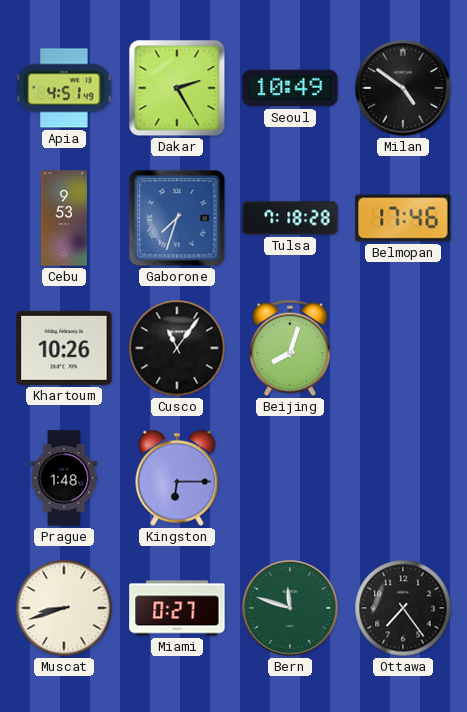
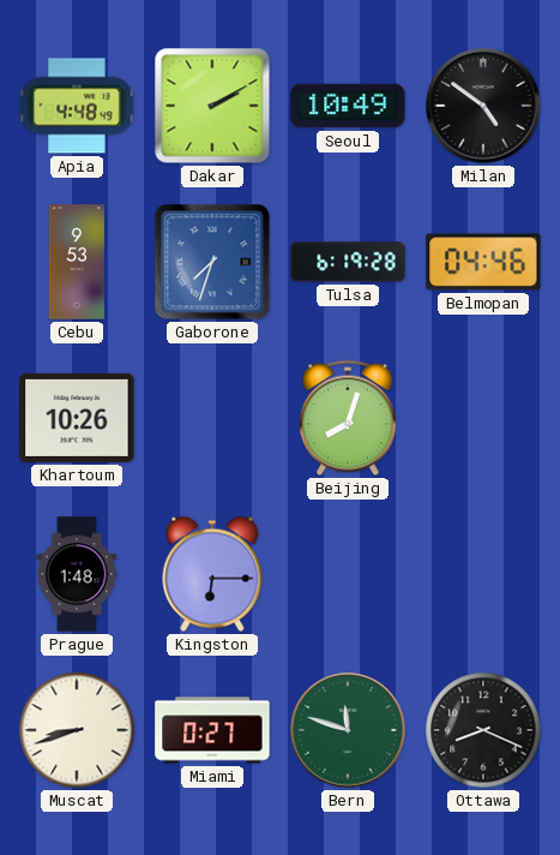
Apia: 4:51 -> 4:48
Dakar: 2:25 -> 2:10
Tulsa: 7:18 -> 6:19
Belmopan: 17:46 -> 04:46
Cusco: 11:06 -> none
Ottawa: 7:24 -> 8:19
